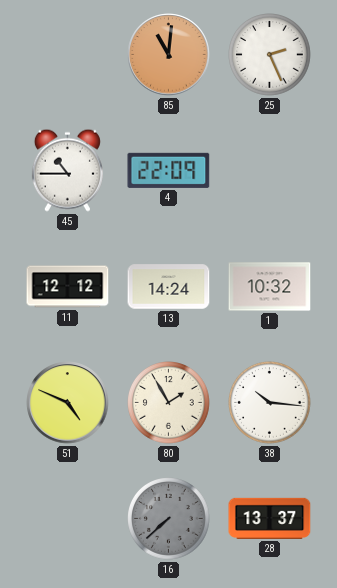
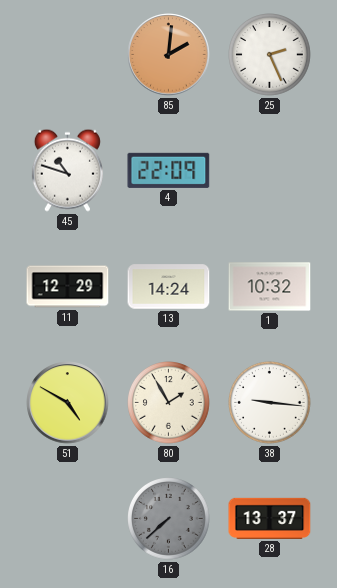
85: 11:01 -> 2:01
45: 10:45 -> 10:48
11: 12:12 -> 12:29
51: 4:49 -> 4:50
38: 10:16 -> 9:16
